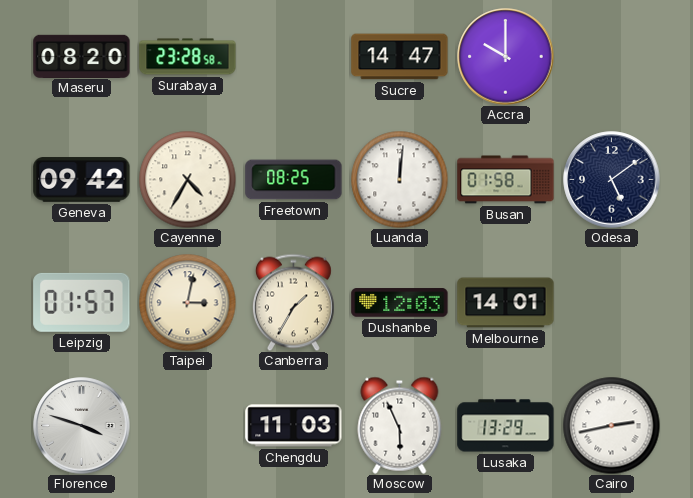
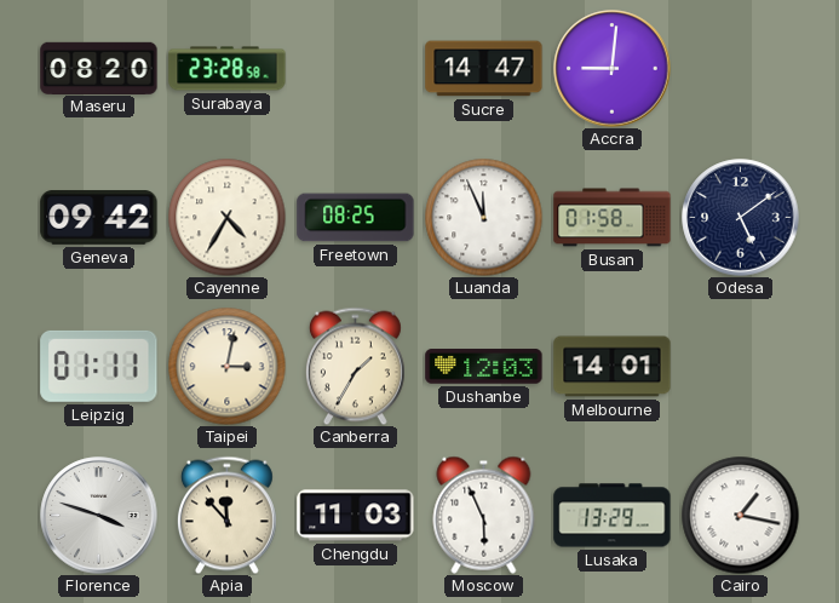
Accra: 10:00 -> 9:01
Luanda: 12:01 -> 11:56
Leipzig: 01:57 -> 01:11
Apia: none -> 11:53
Cairo: 2:43 -> 1:17
